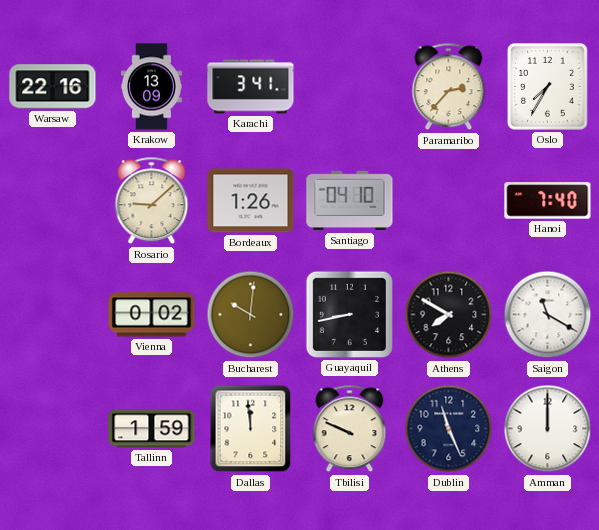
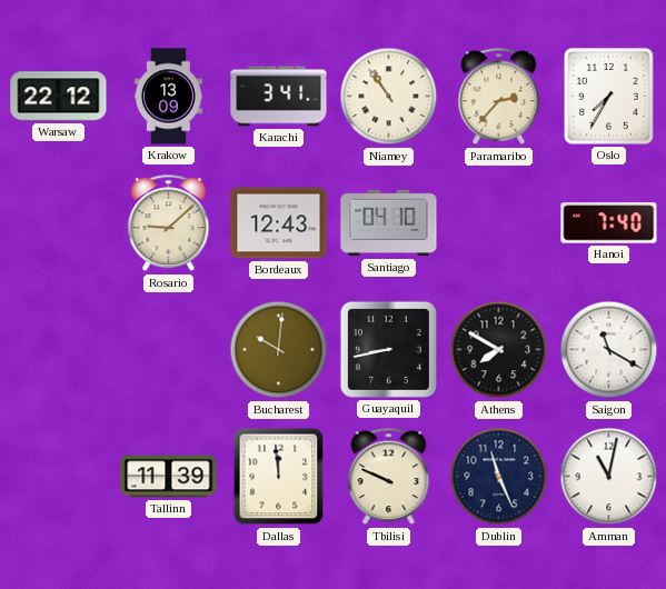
Warsaw: 22:16 -> 22:12
Niamey: none -> 10:54
Bordeaux: 1:26 -> 12:43
Vienna: 0:02 -> none
Tallinn: 1:59 -> 11:39
Amman: 12:00 -> 11:02
